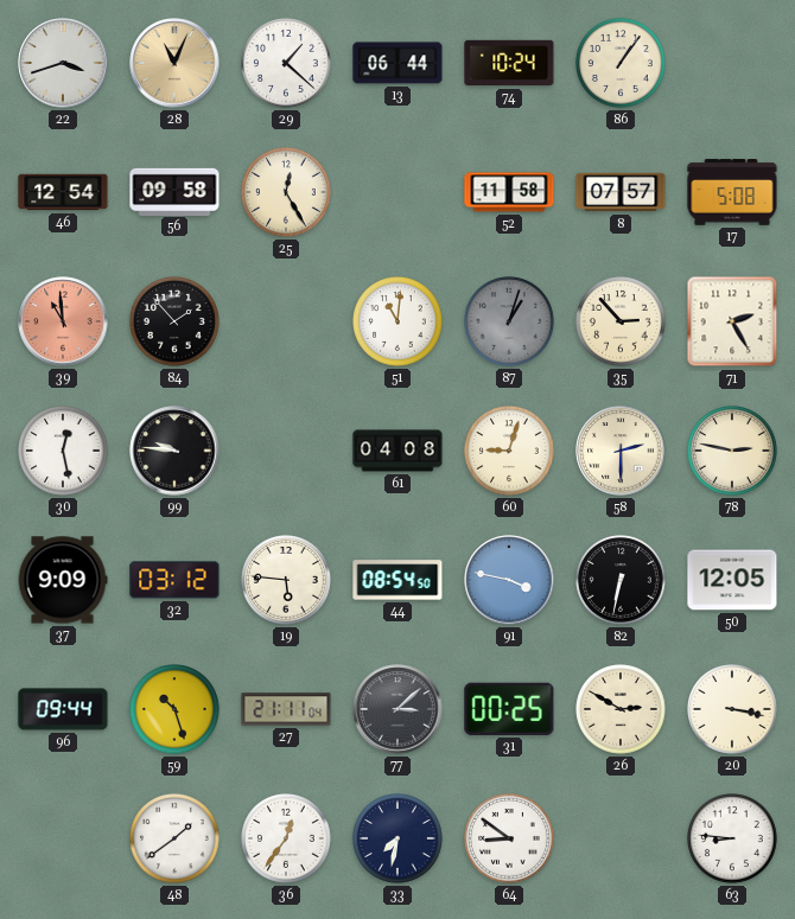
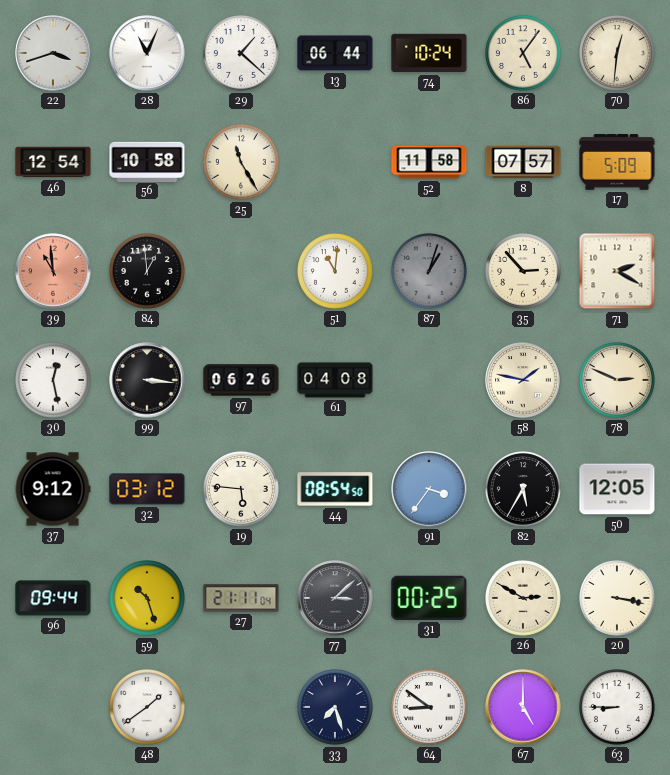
28 dial: champagne -> white
86: 1:06 -> 5:06
70: none -> 12:31
56: 09:58 -> 10:58
25: 12:25 -> 11:25
17: 5:08 -> 5:09
84: 1:53 -> 12:59
71: 2:25 -> 2:20
99: 9:46 -> 3:16
97: none -> 06:26
60: 9:03 -> none
58: 2:30 -> 1:47
78: 2:47 -> 2:49
37: 9:09 -> 9:12
91: 3:47 -> 3:36
82: 6:32 -> 5:35
36: 12:36 -> none
33: 7:32 -> 7:27
67: none -> 5:00
63: 8:46 -> 8:45
